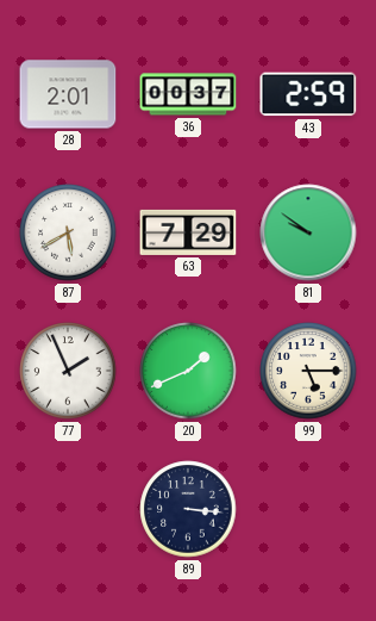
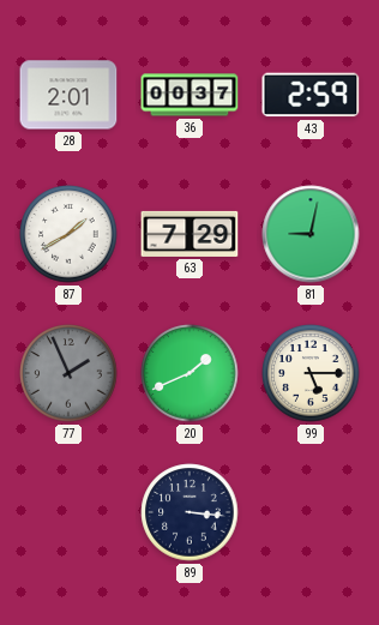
87: 5:40 -> 1:40
81: 9:51 -> 9:02
77 dial: white -> grey
